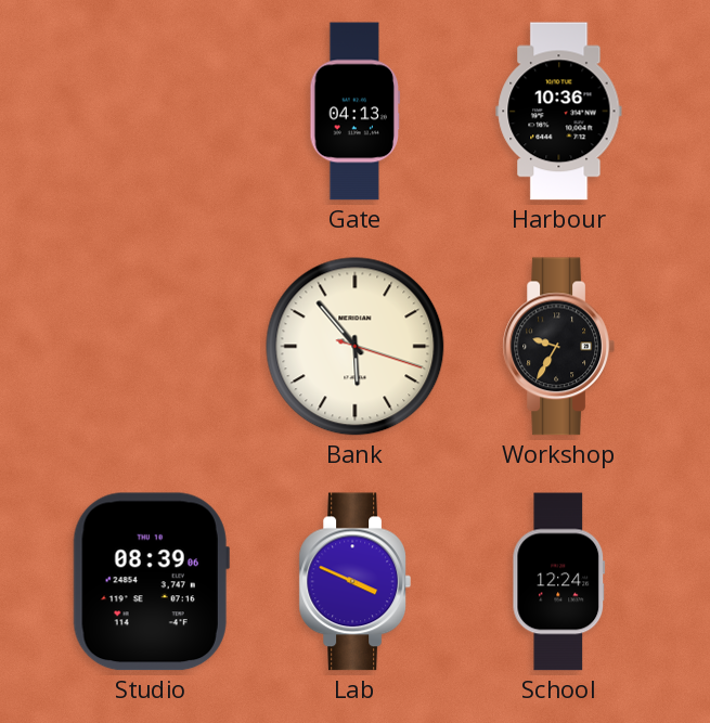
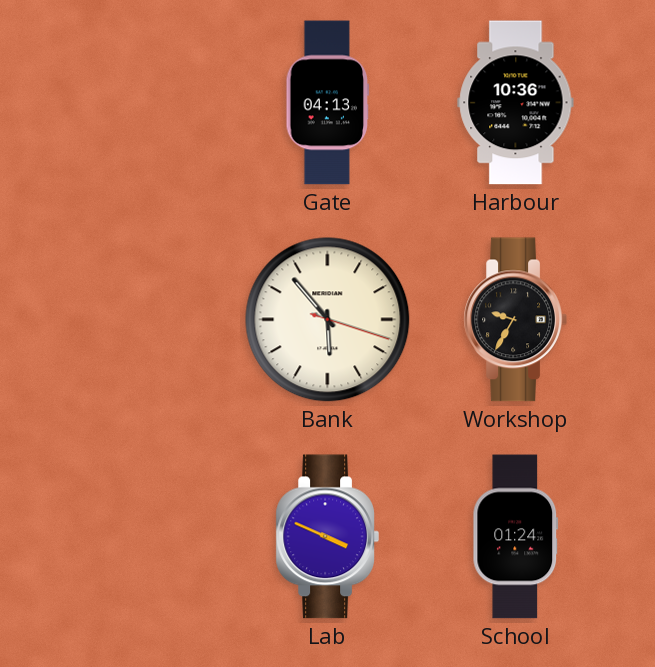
Studio: 08:39 -> none
School: 12:24 -> 01:24
